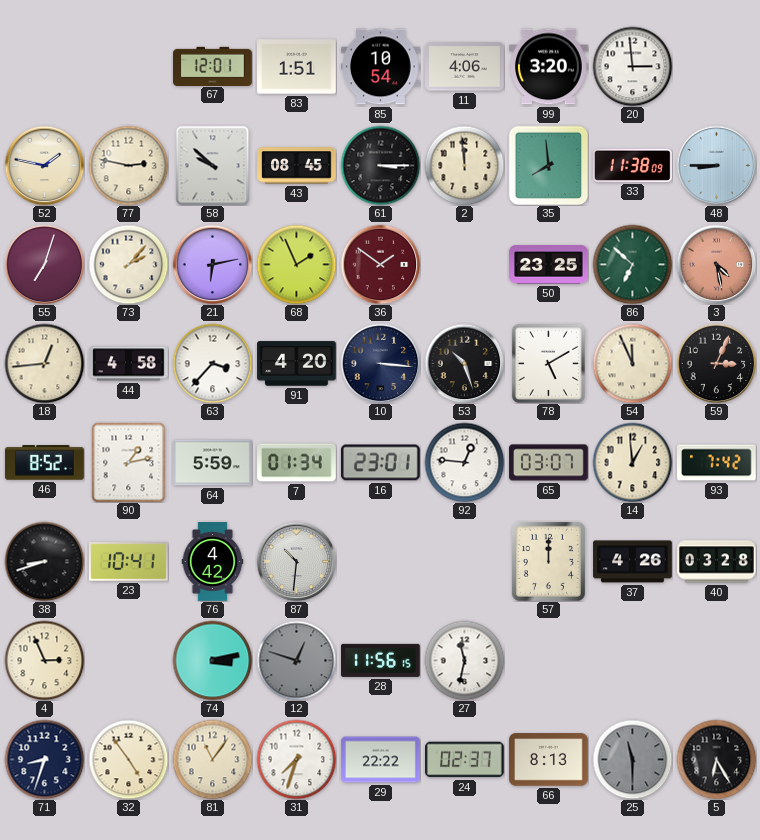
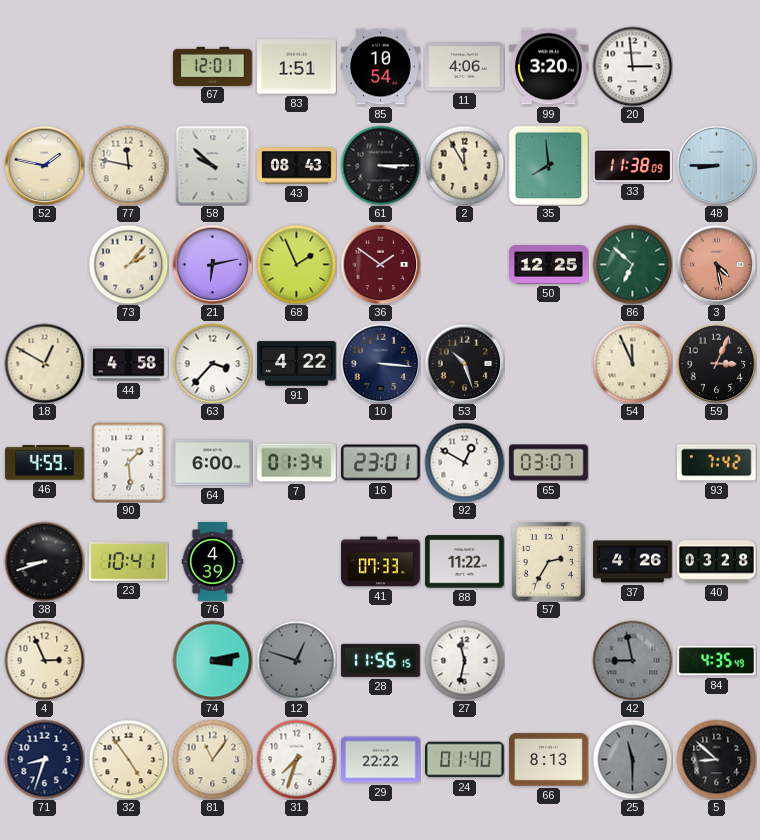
77: 2:47 -> 11:47
43: 08:45 -> 08:43
2: 11:59 -> 11:55
55: 7:03 -> none
50: 23:25 -> 12:25
18: 12:44 -> 12:50
91: 4:20 -> 4:22
78: 5:10 -> none
46: 8:52 -> 4:59
90: 1:13 -> 1:29
64: 5:59 -> 6:00
92: 12:46 -> 12:50
14: 12:59 -> none
76: 4:42 -> 4:39
87: 10:31 -> none
41: none -> 07:33
88: none -> 11:22
57: 12:00 -> 2:35
42: none -> 8:58
84: none -> 4:35
24: 02:37 -> 01:40
5: 6:25 -> 8:52
